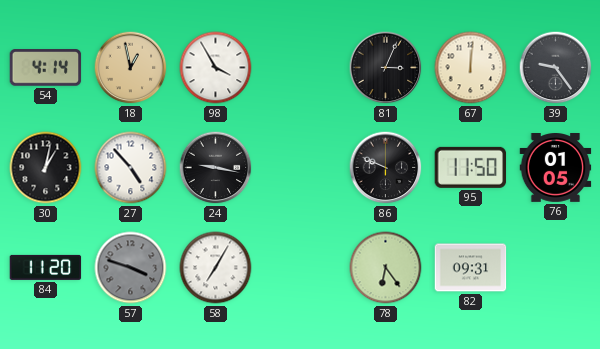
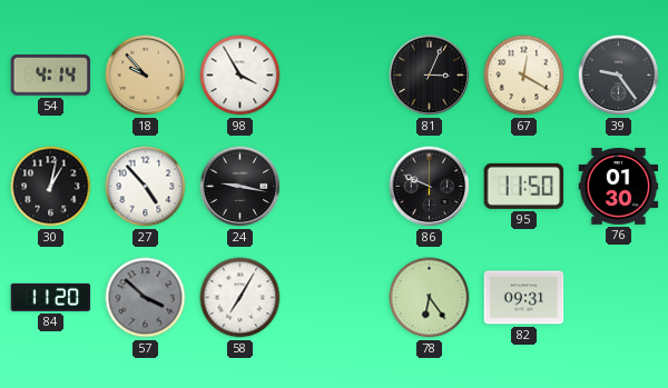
18: 12:58 -> 9:53
67: 12:01 -> 12:20
76: 01:05 -> 01:30
57: 3:48 -> 3:52
